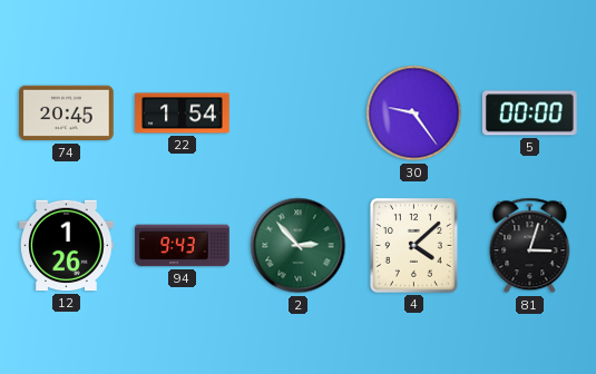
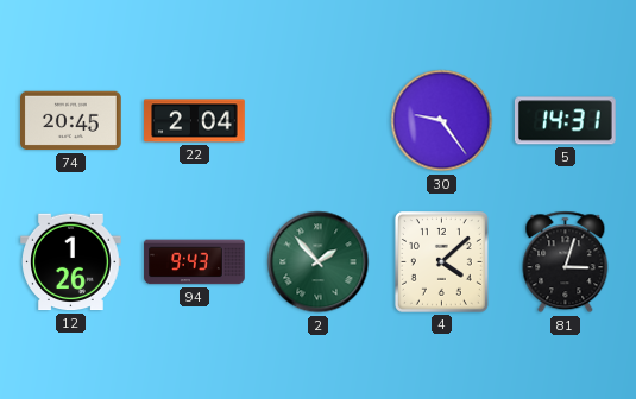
22: 1:54 -> 2:04
5: 00:00 -> 14:31
2: 2:53 -> 1:53
